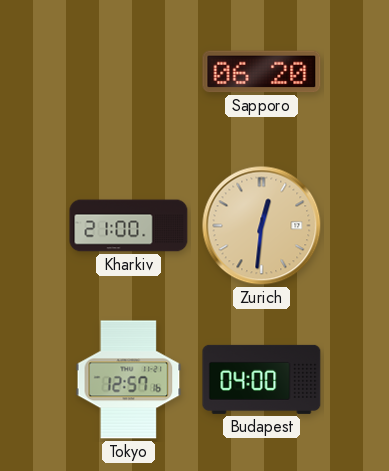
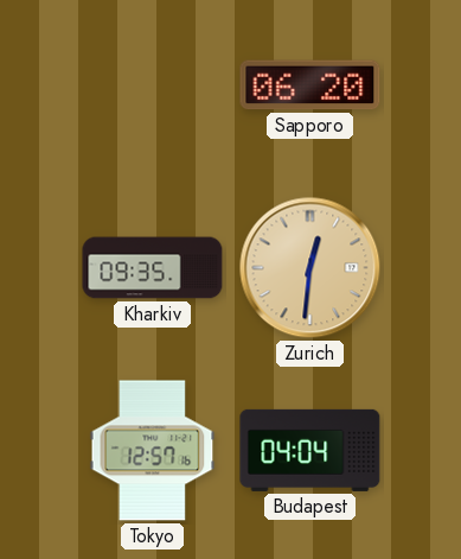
Kharkiv: 21:00 -> 09:35
Budapest: 04:00 -> 04:04
